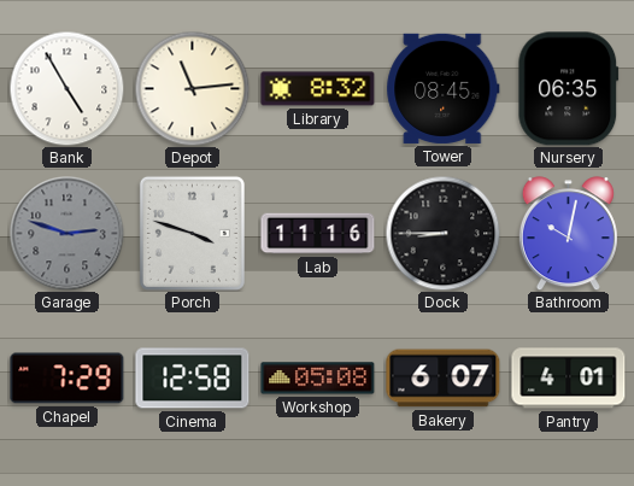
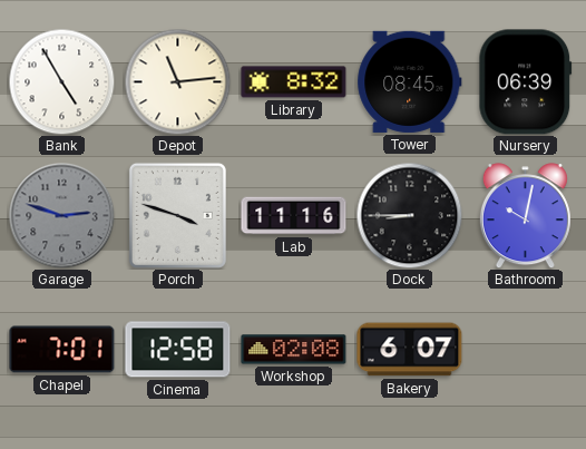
Nursery: 06:35 -> 06:39
Chapel: 7:29 -> 7:01
Workshop: 05:08 -> 02:08
Pantry: 4:01 -> none
